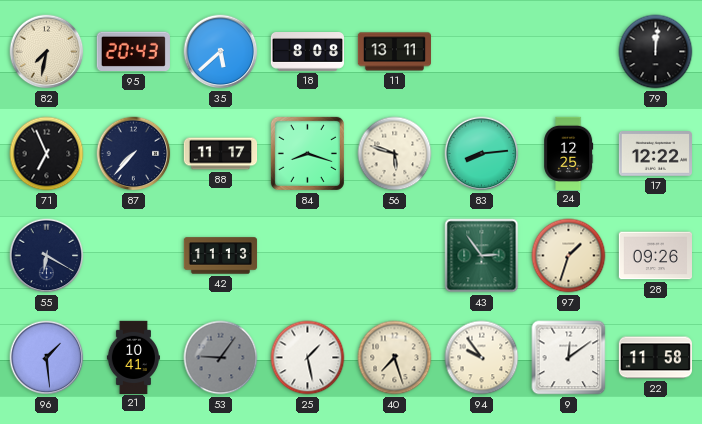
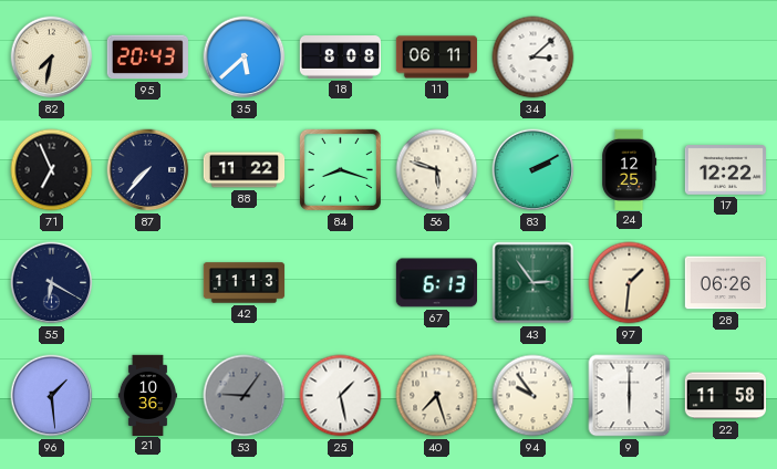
11: 13:11 -> 06:11
34: none -> 3:08
79: 12:01 -> none
88: 11:17 -> 11:22
83: 8:14 -> 2:10
67: none -> 6:13
97: 1:33 -> 1:31
28: 09:26 -> 06:26
21: 10:41 -> 10:36
9: 12:09 -> 6:00
